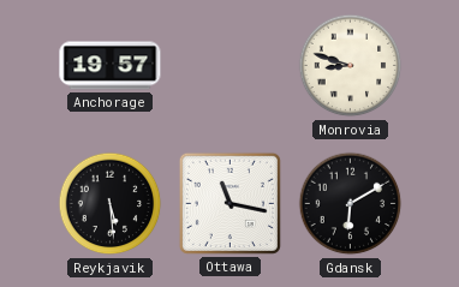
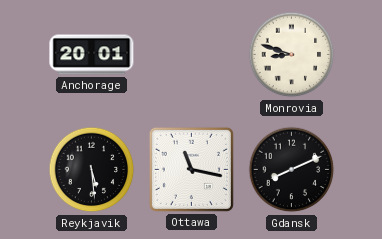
Anchorage: 19:57 -> 20:01
Gdansk: 6:10 -> 8:11
